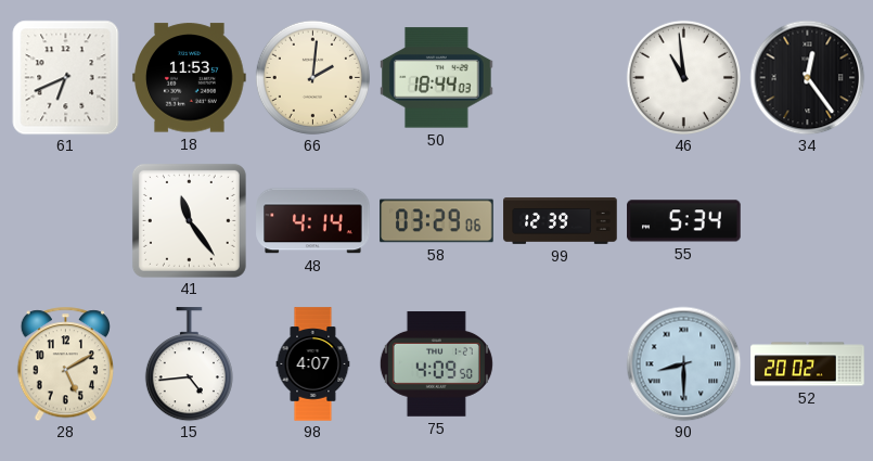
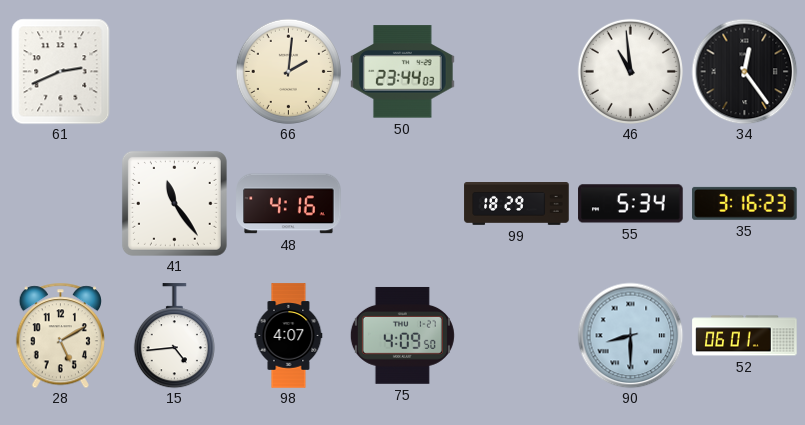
61: 6:41 -> 2:41
18: 11:53 -> none
50: 18:44 -> 23:44
48: 4:14 -> 4:16
58: 03:29 -> none
99: 12:39 -> 18:29
35: none -> 3:16
52: 20:02 -> 06:01
